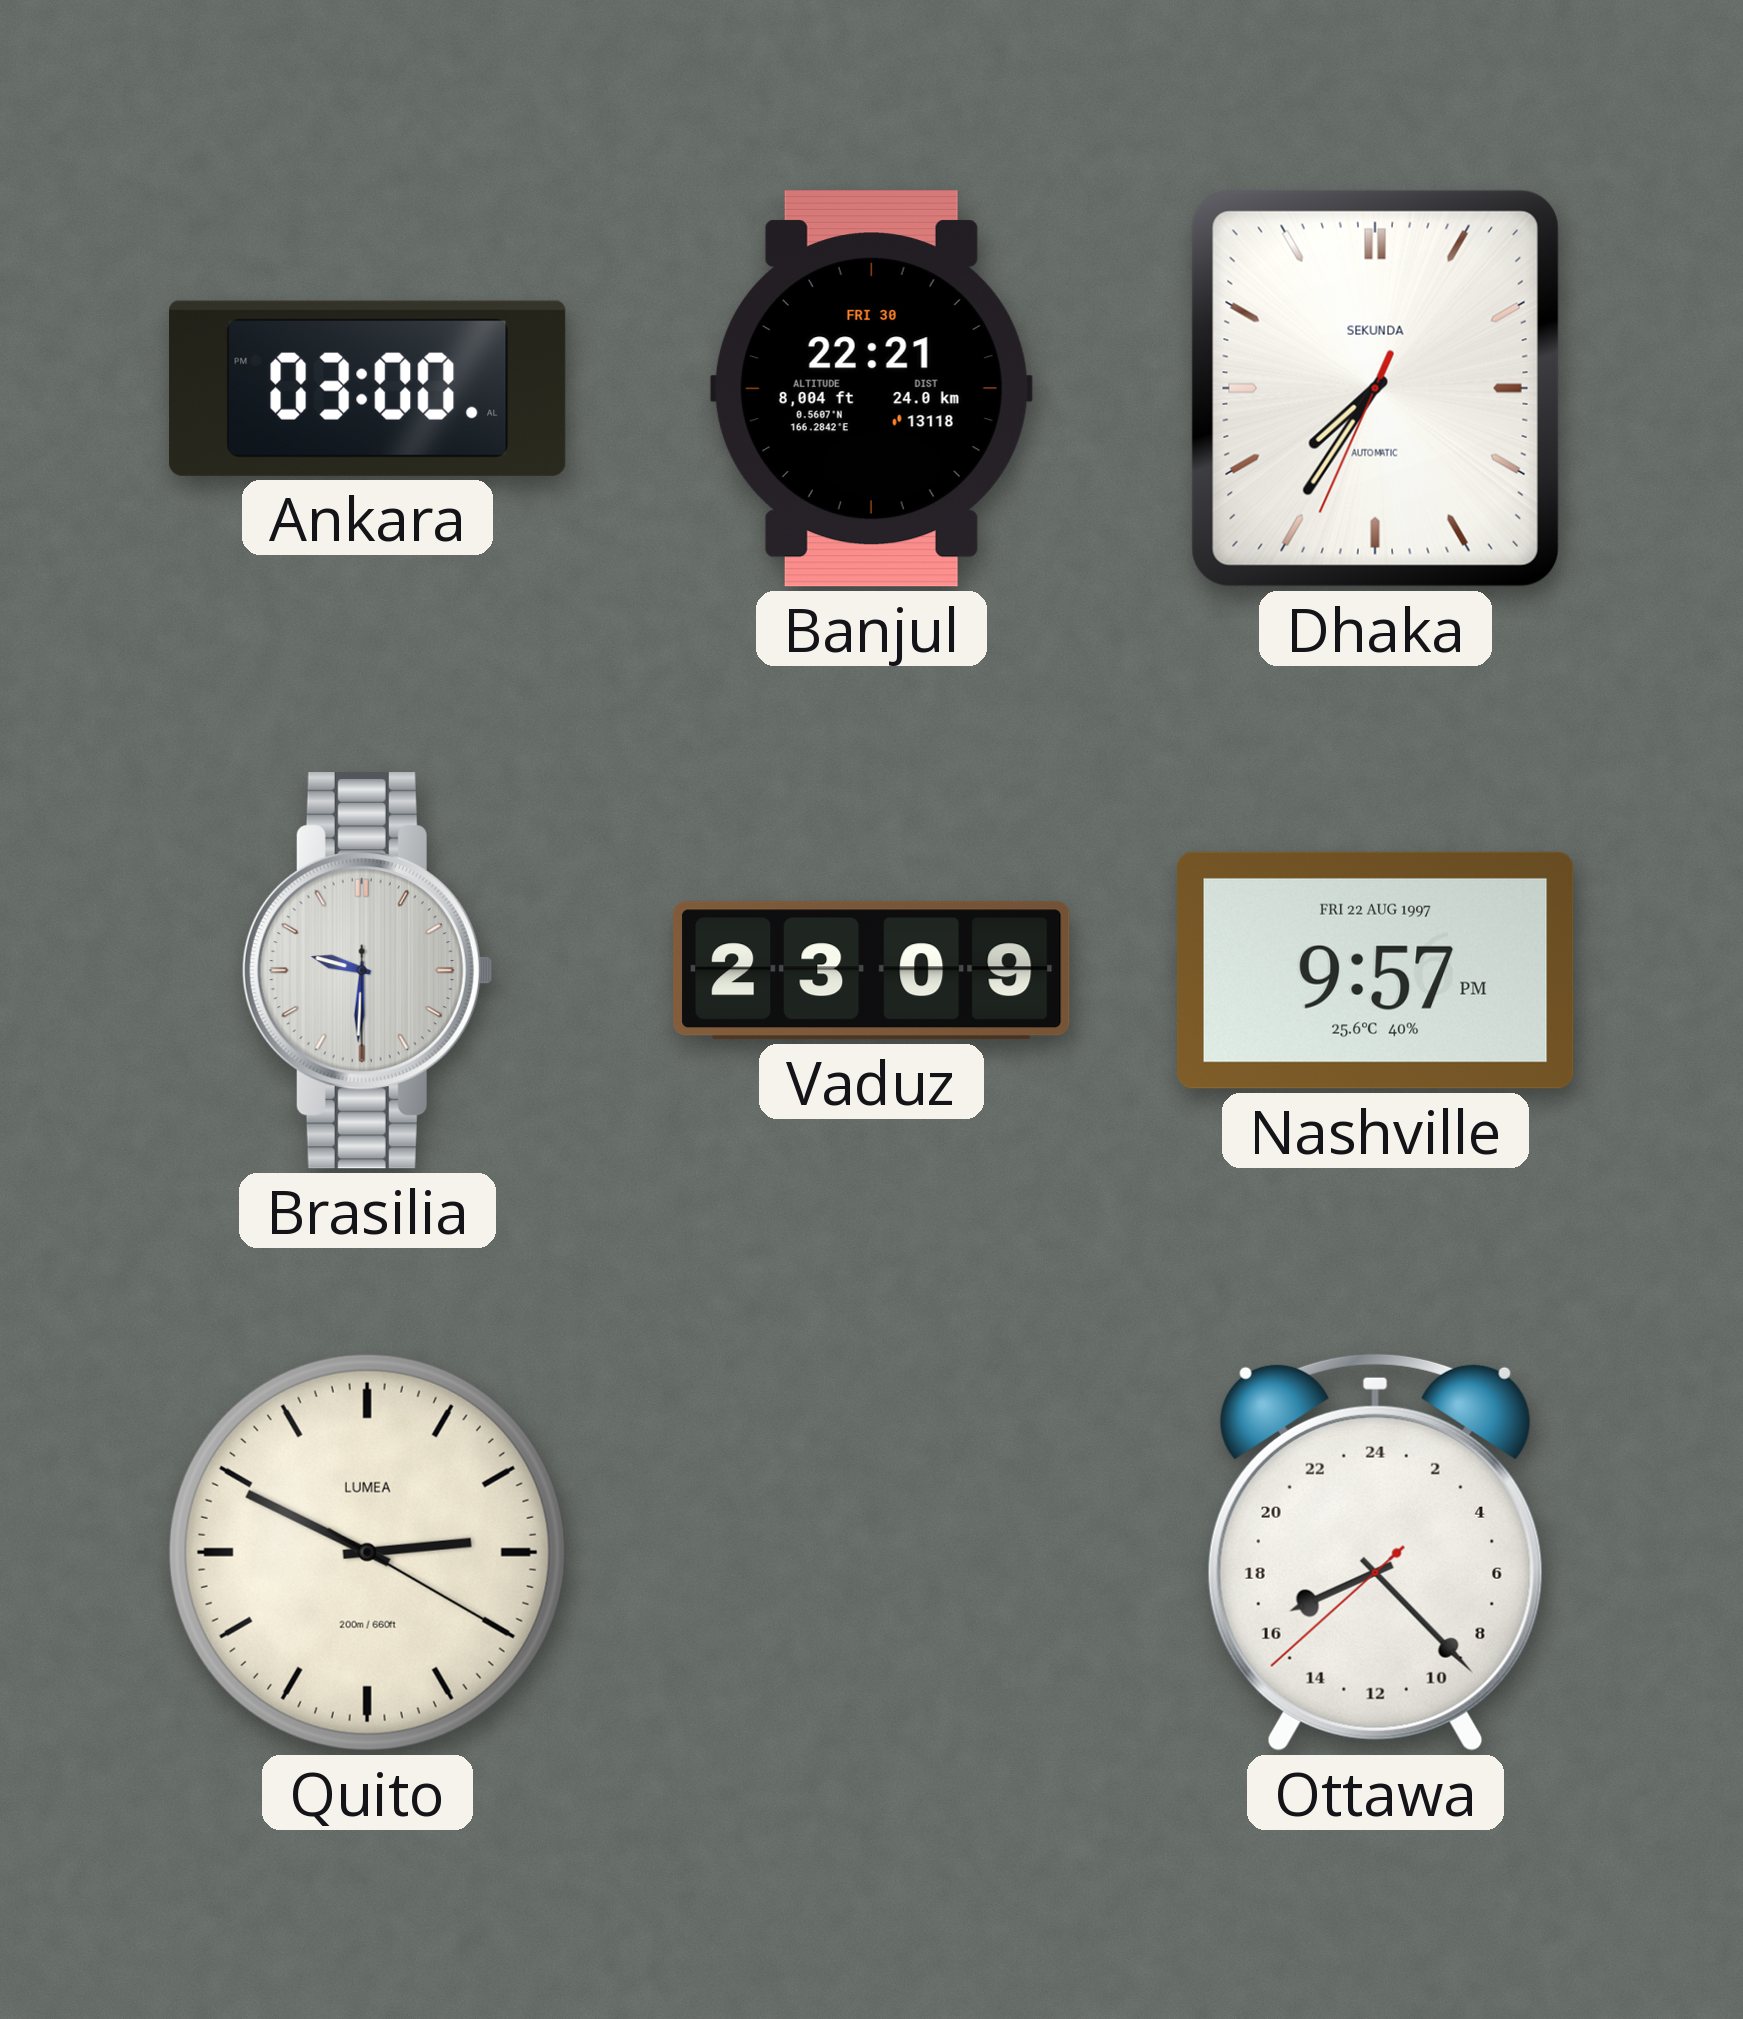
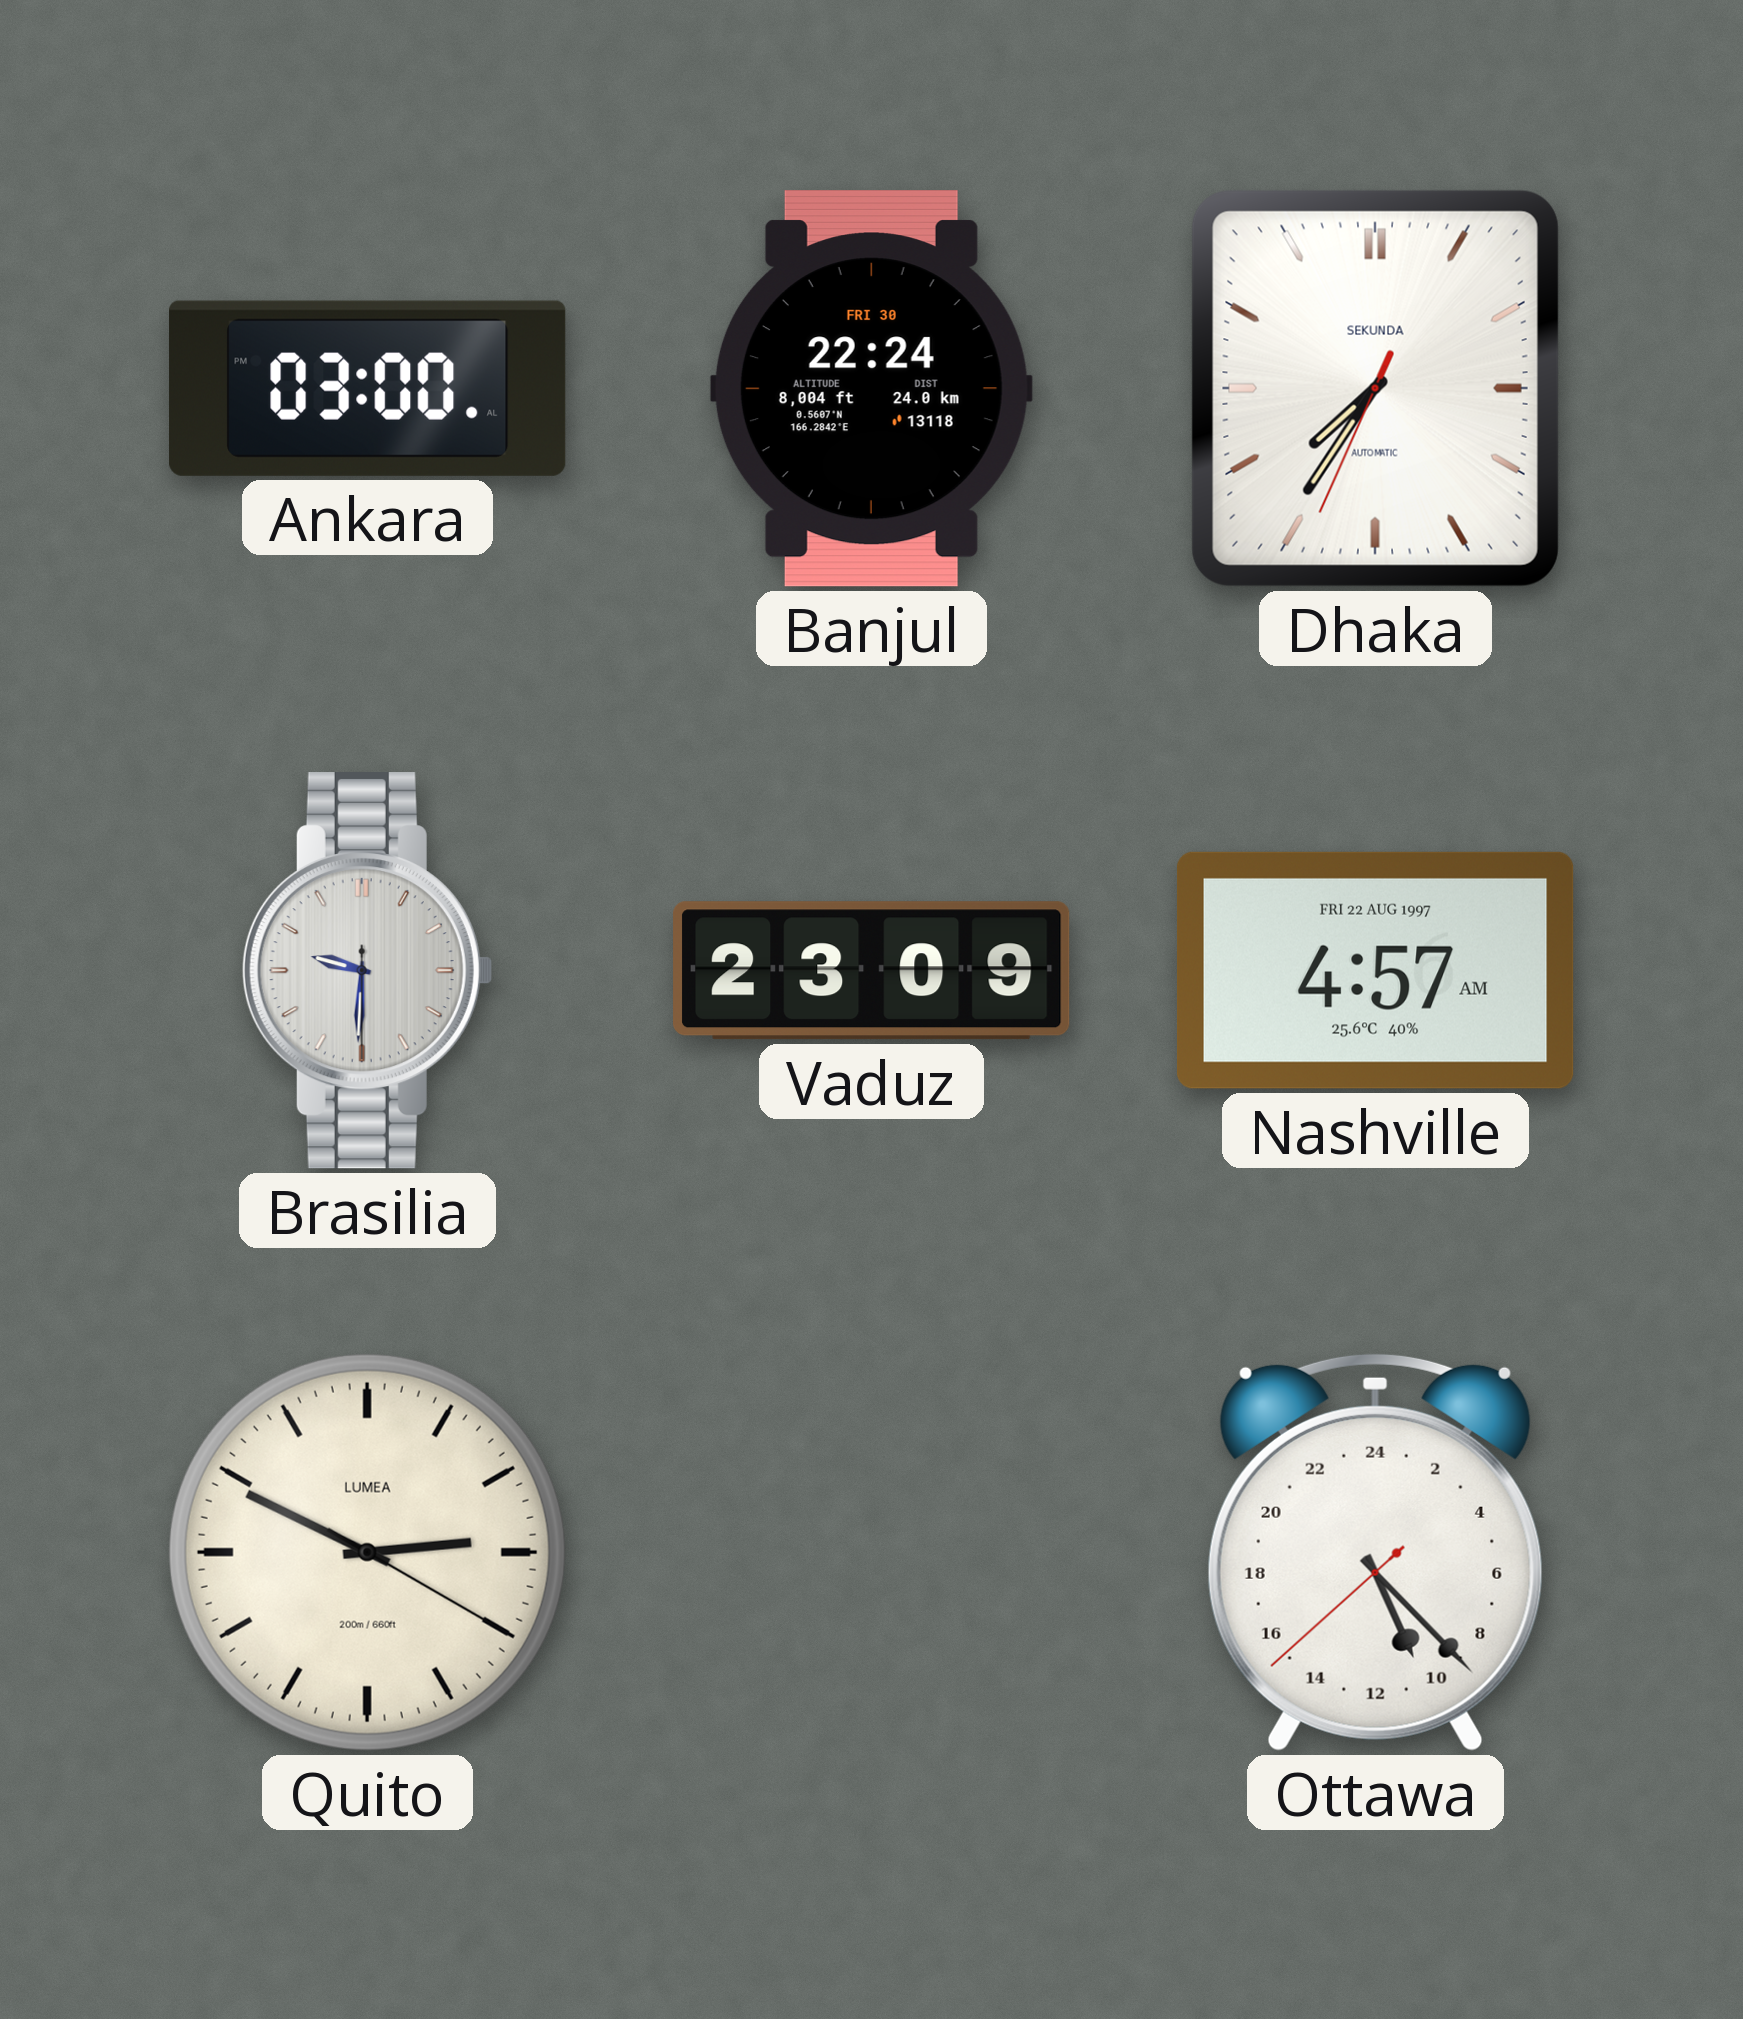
Banjul: 22:21 -> 22:24
Nashville: 9:57 -> 4:57
Ottawa: 16:22 -> 10:22
